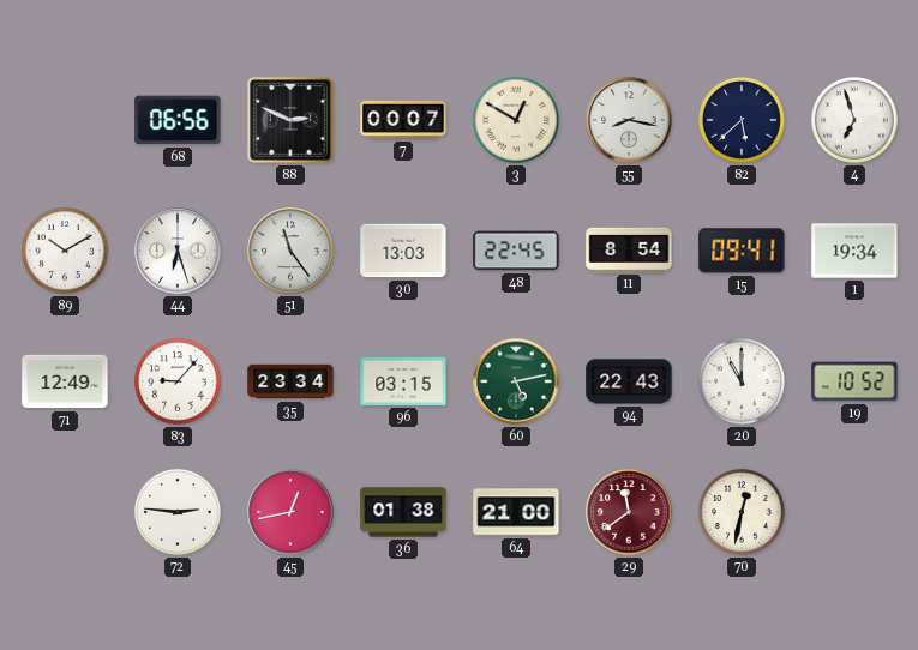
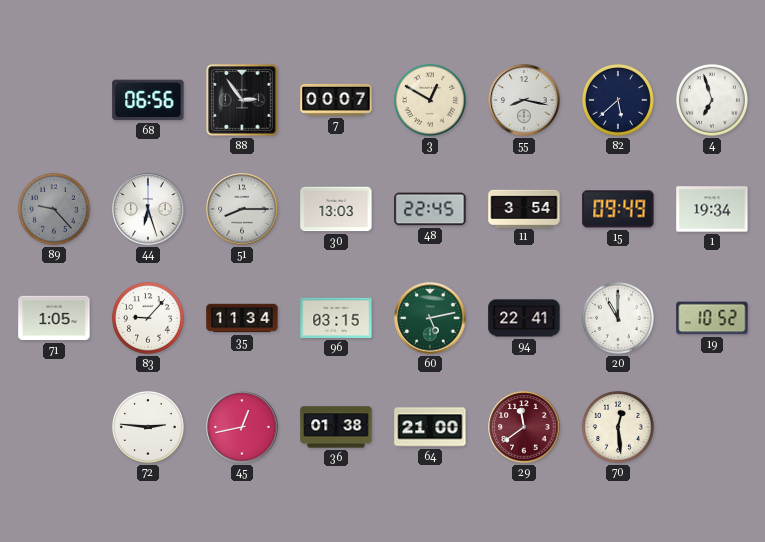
88: 2:49 -> 2:54
89: 10:10 -> 9:23
89 dial: white -> grey
51: 11:24 -> 8:15
11: 8:54 -> 3:54
15: 09:41 -> 09:49
71: 12:49 -> 1:05
35: 23:34 -> 11:34
94: 22:43 -> 22:41
70: 12:32 -> 12:29
